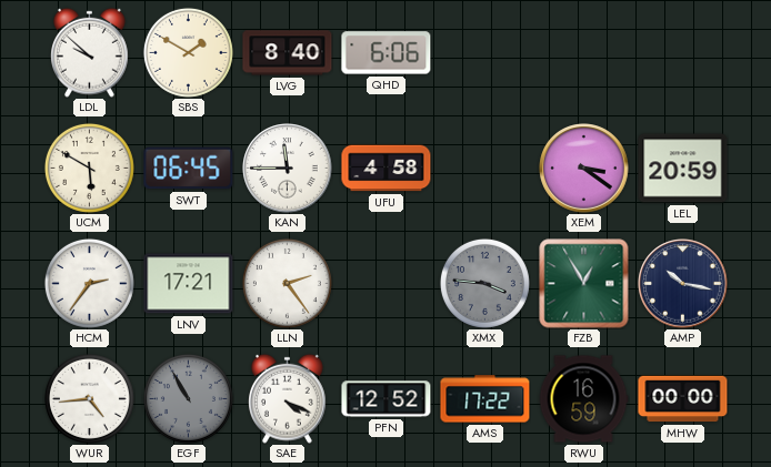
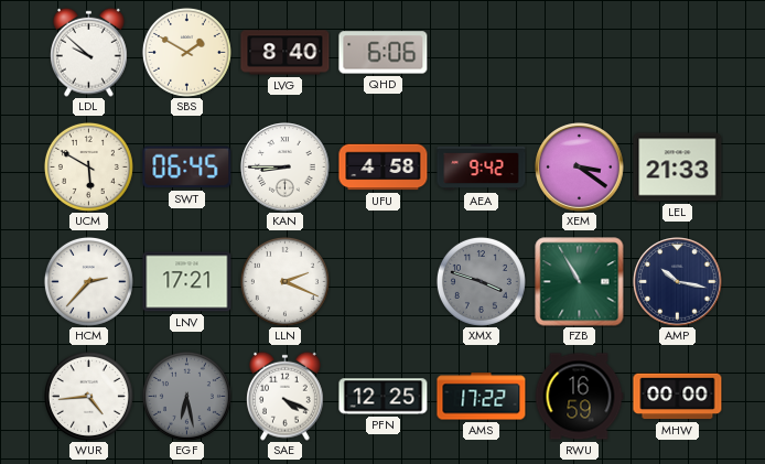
KAN: 11:45 -> 8:45
AEA: none -> 9:42
LEL: 20:59 -> 21:33
HCM: 2:36 -> 2:37
LLN: 2:24 -> 2:19
XMX: 3:46 -> 3:48
FZB: 12:55 -> 10:55
EGF: 10:55 -> 6:28
PFN: 12:52 -> 12:25
